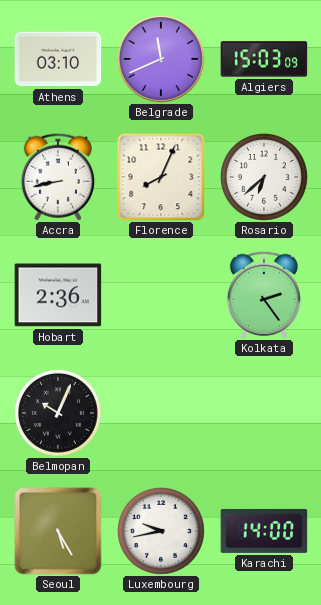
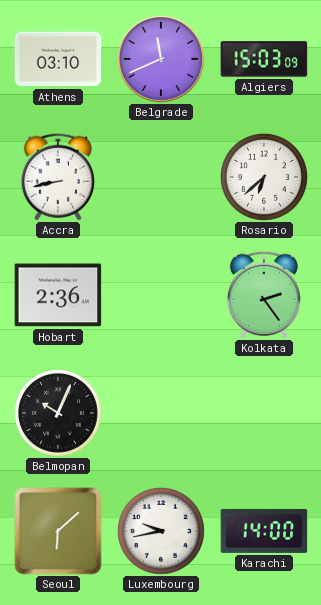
Florence: 8:04 -> none
Seoul: 5:25 -> 6:08
